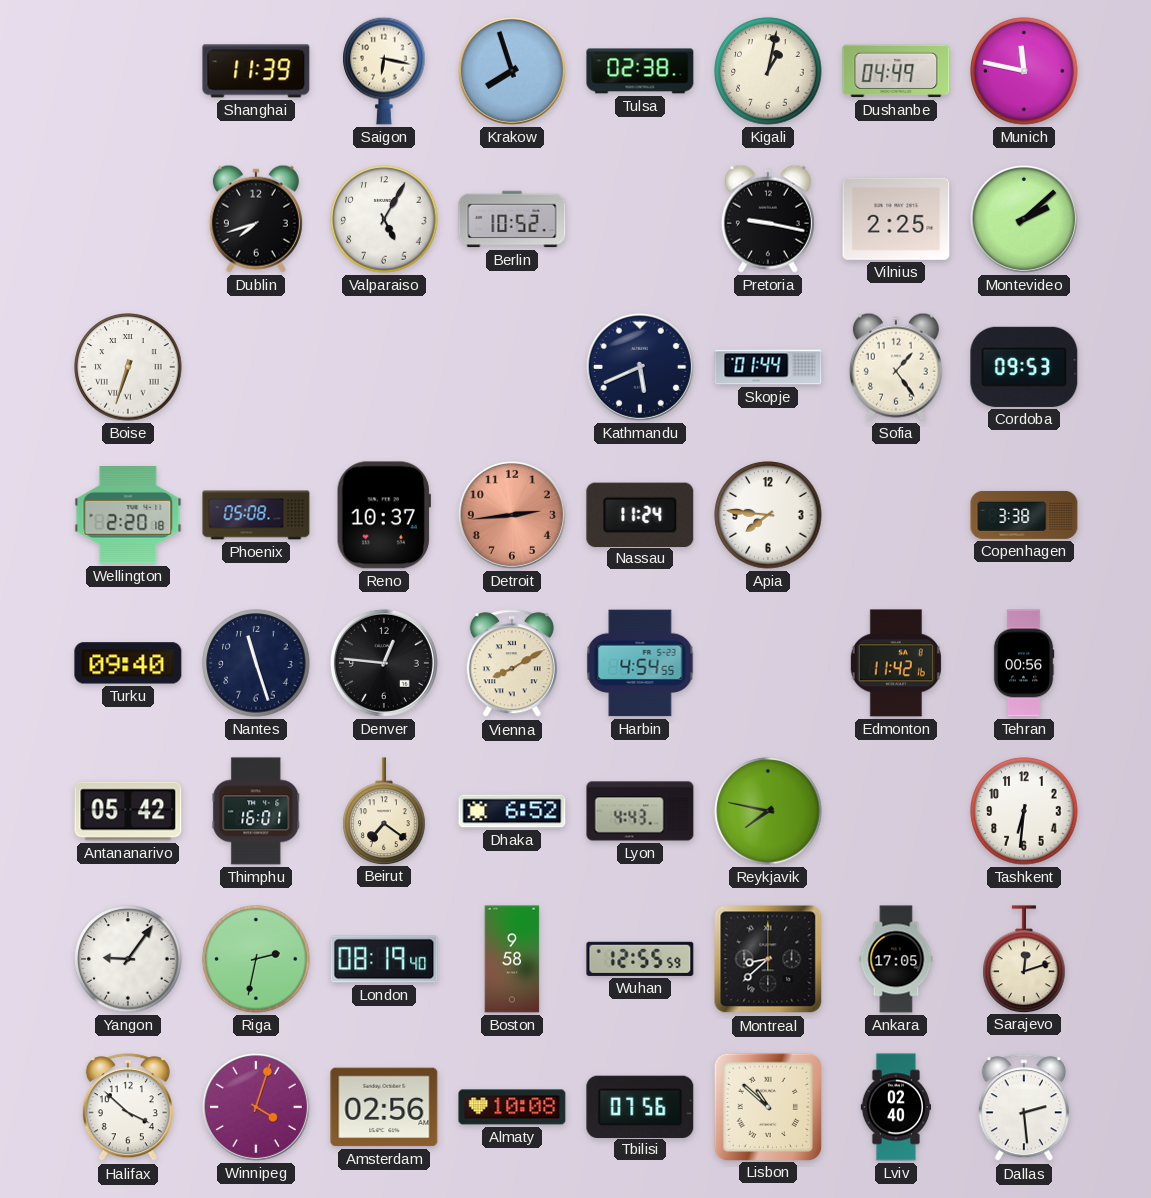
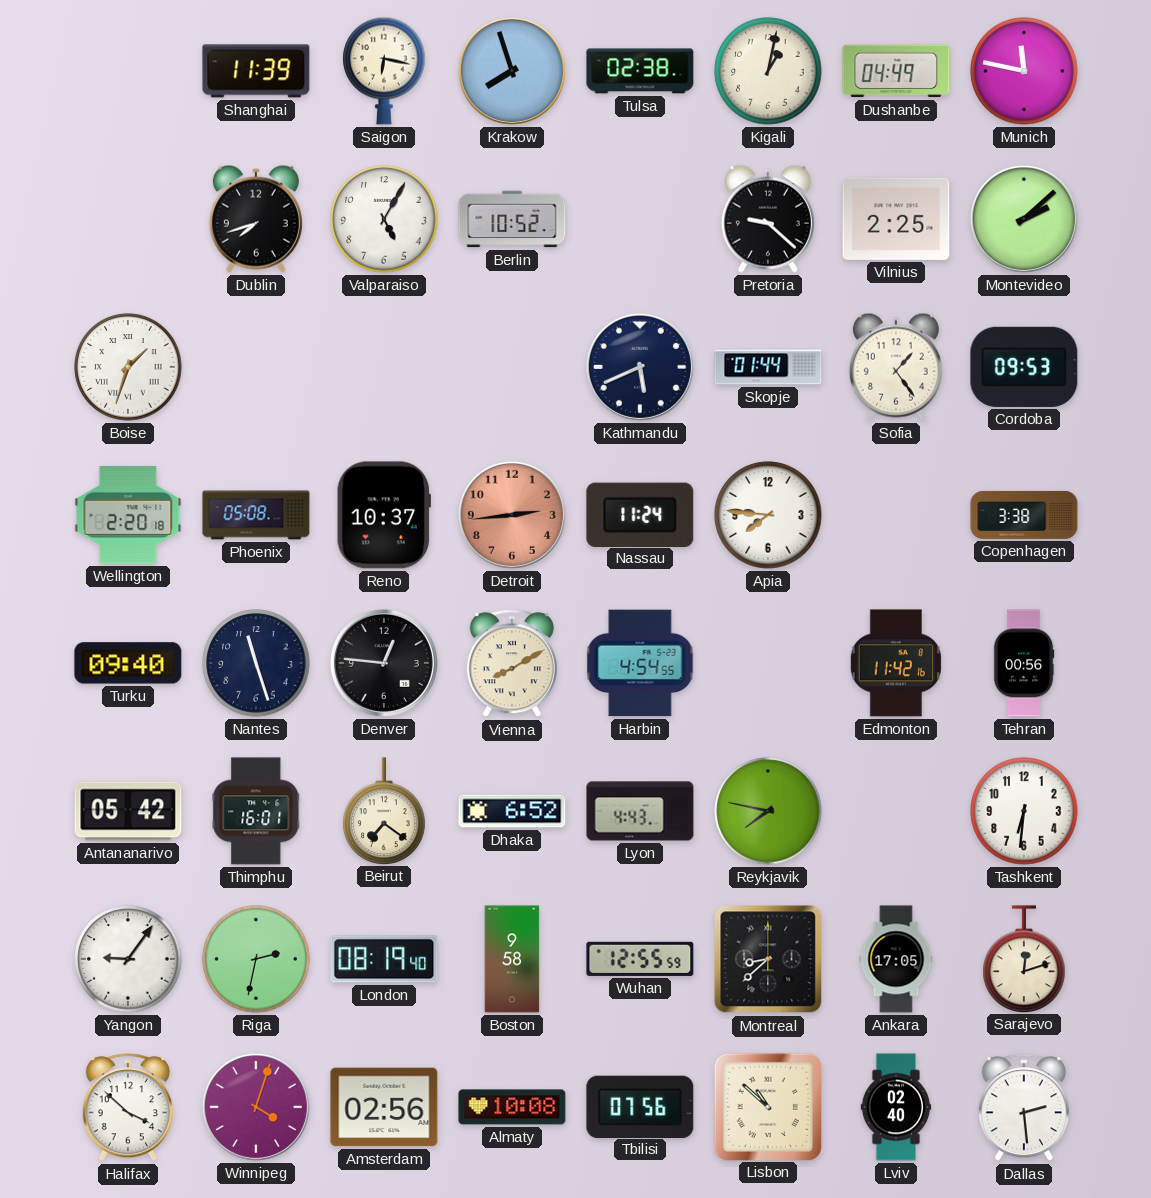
Pretoria: 9:17 -> 9:22
Boise: 6:33 -> 1:33
